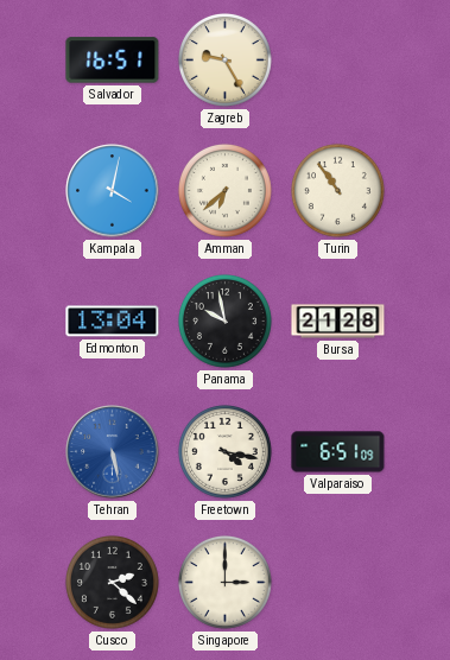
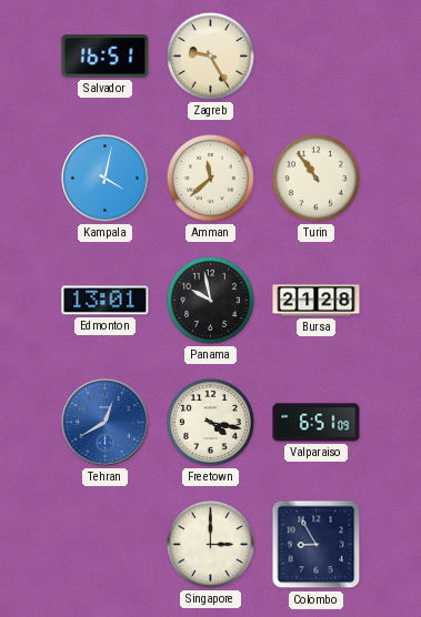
Amman: 6:38 -> 11:38
Edmonton: 13:04 -> 13:01
Tehran: 5:28 -> 12:40
Cusco: 2:22 -> none
Colombo: none -> 8:55
